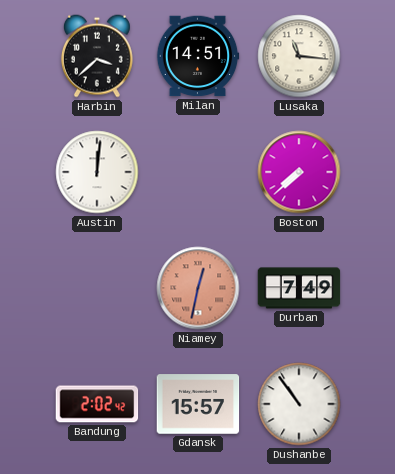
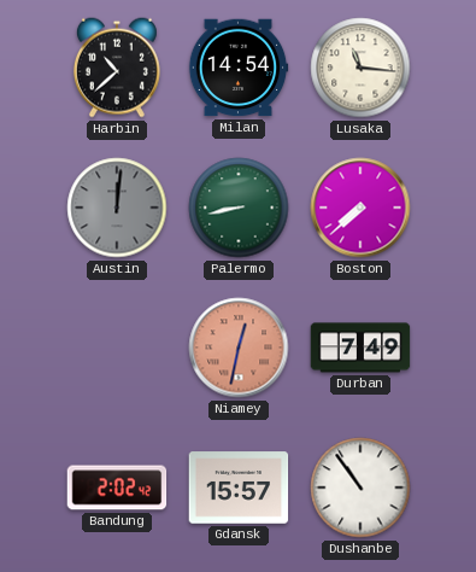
Harbin: 3:38 -> 10:38
Milan: 14:51 -> 14:54
Austin dial: white -> grey
Palermo: none -> 8:43
